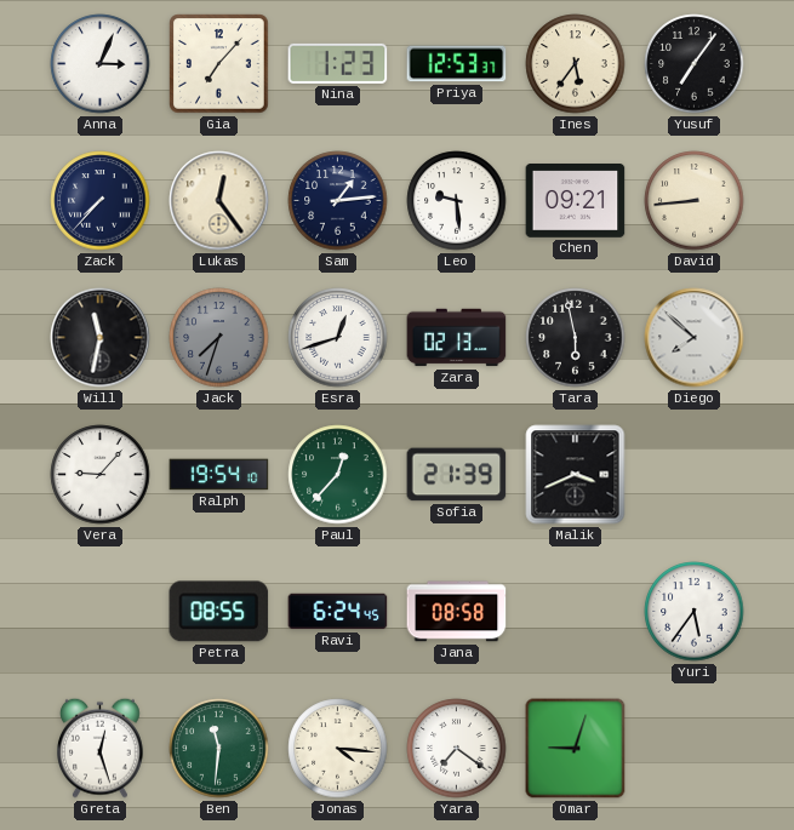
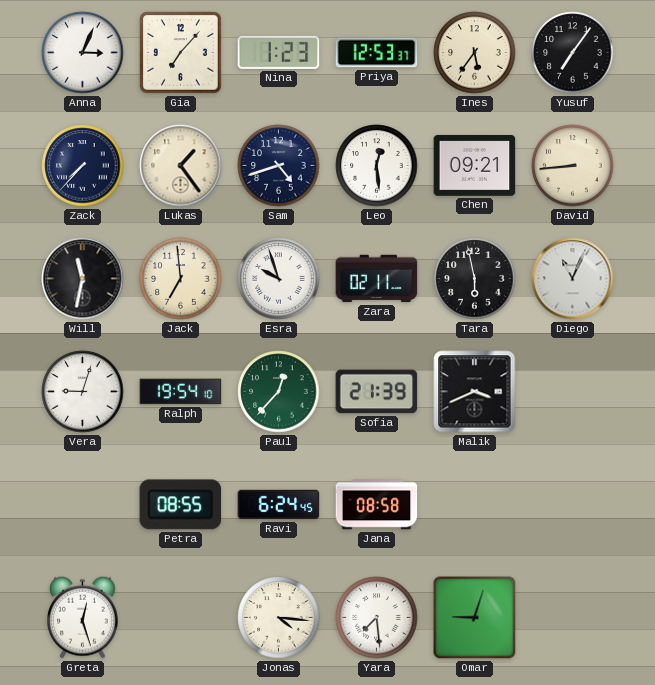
Lukas: 12:24 -> 1:24
Sam: 1:14 -> 4:42
Leo: 9:29 -> 12:29
Jack: 7:33 -> 6:59
Jack dial: grey -> cream
Esra: 12:42 -> 9:57
Zara: 02:13 -> 02:11
Diego: 7:52 -> 11:04
Vera: 9:07 -> 9:03
Yuri: 5:36 -> none
Ben: 11:31 -> none
Yara: 7:21 -> 7:29
